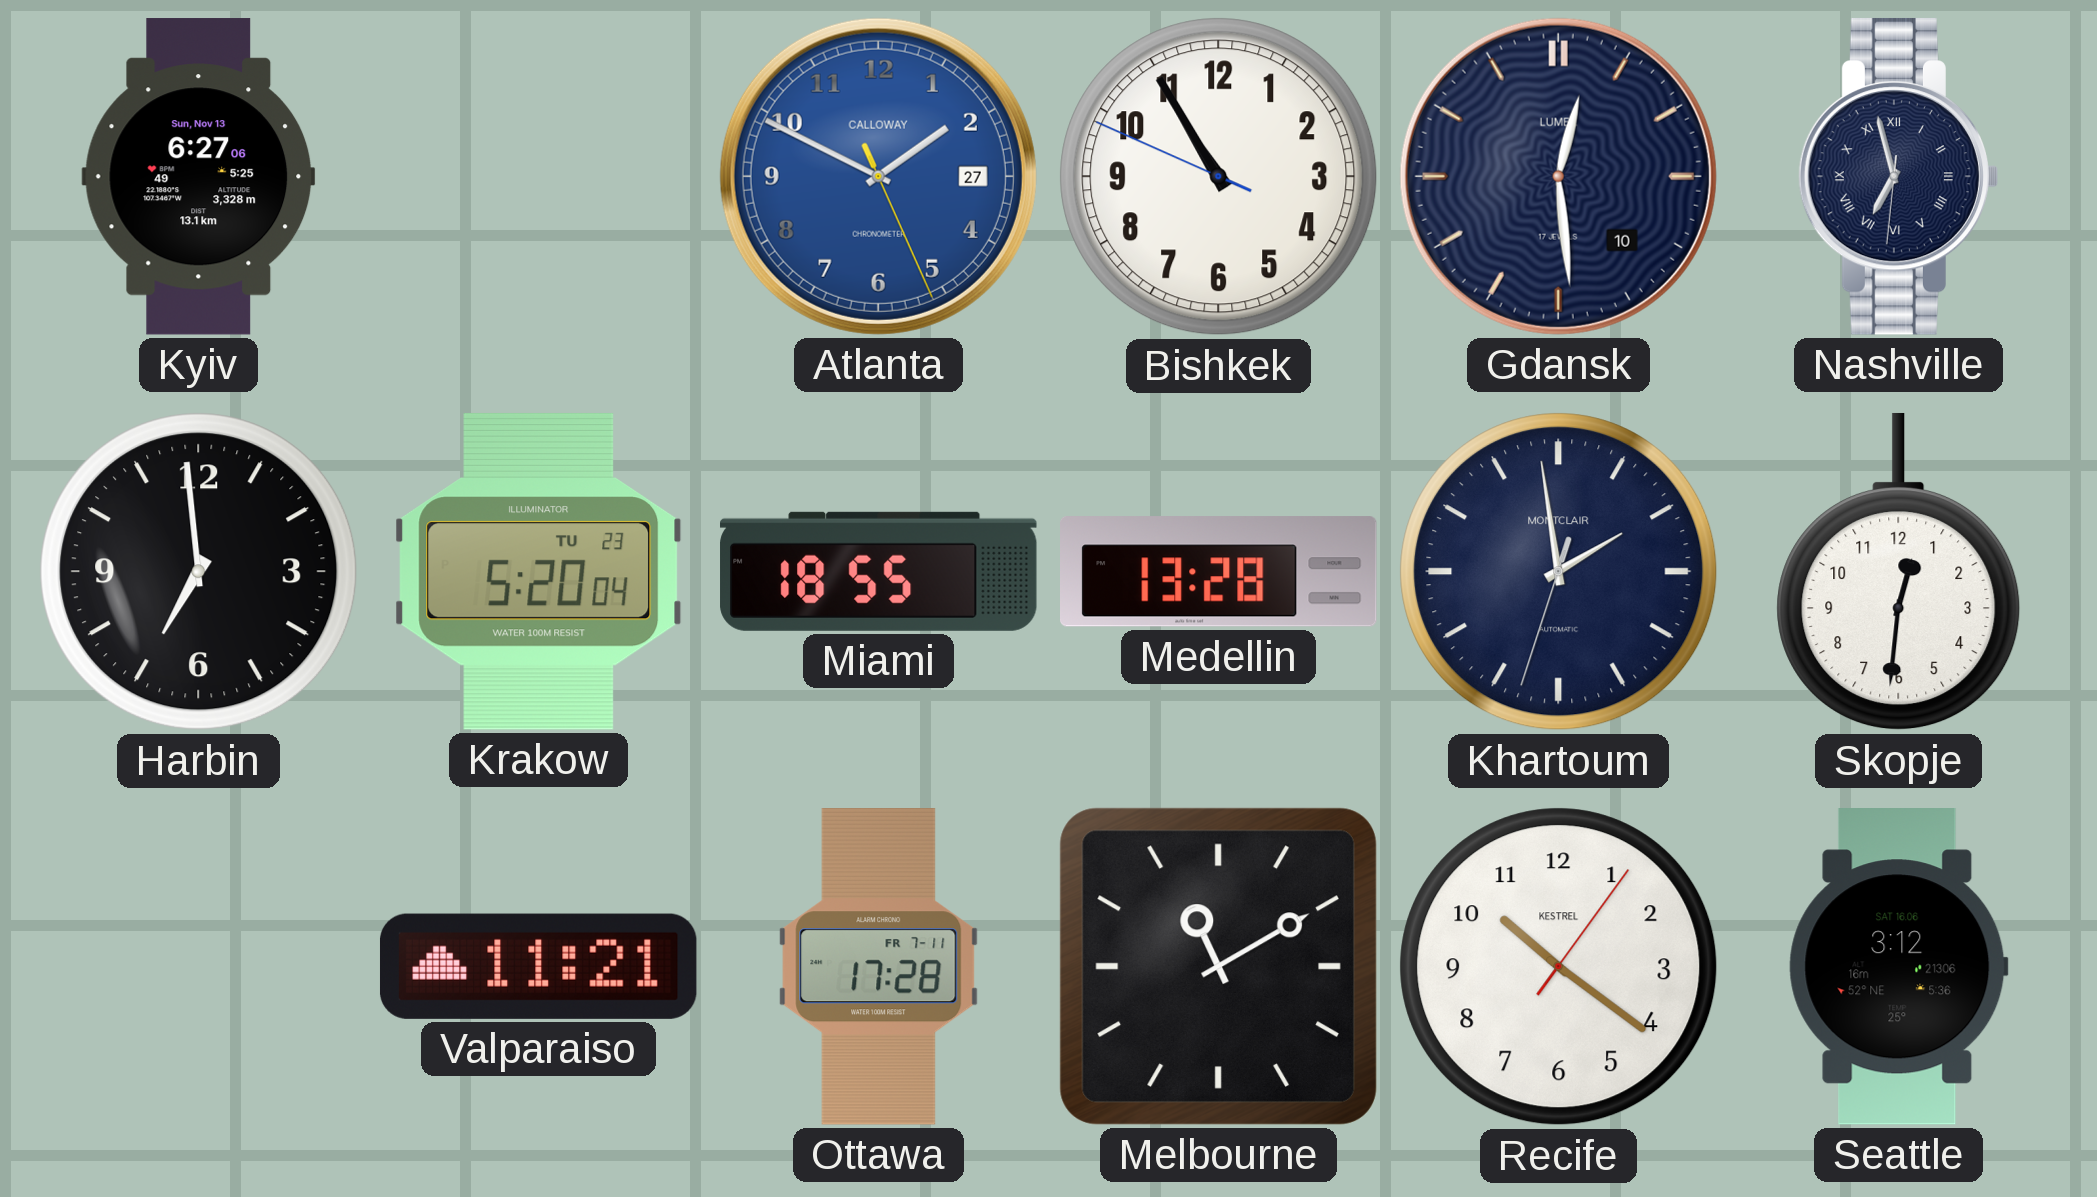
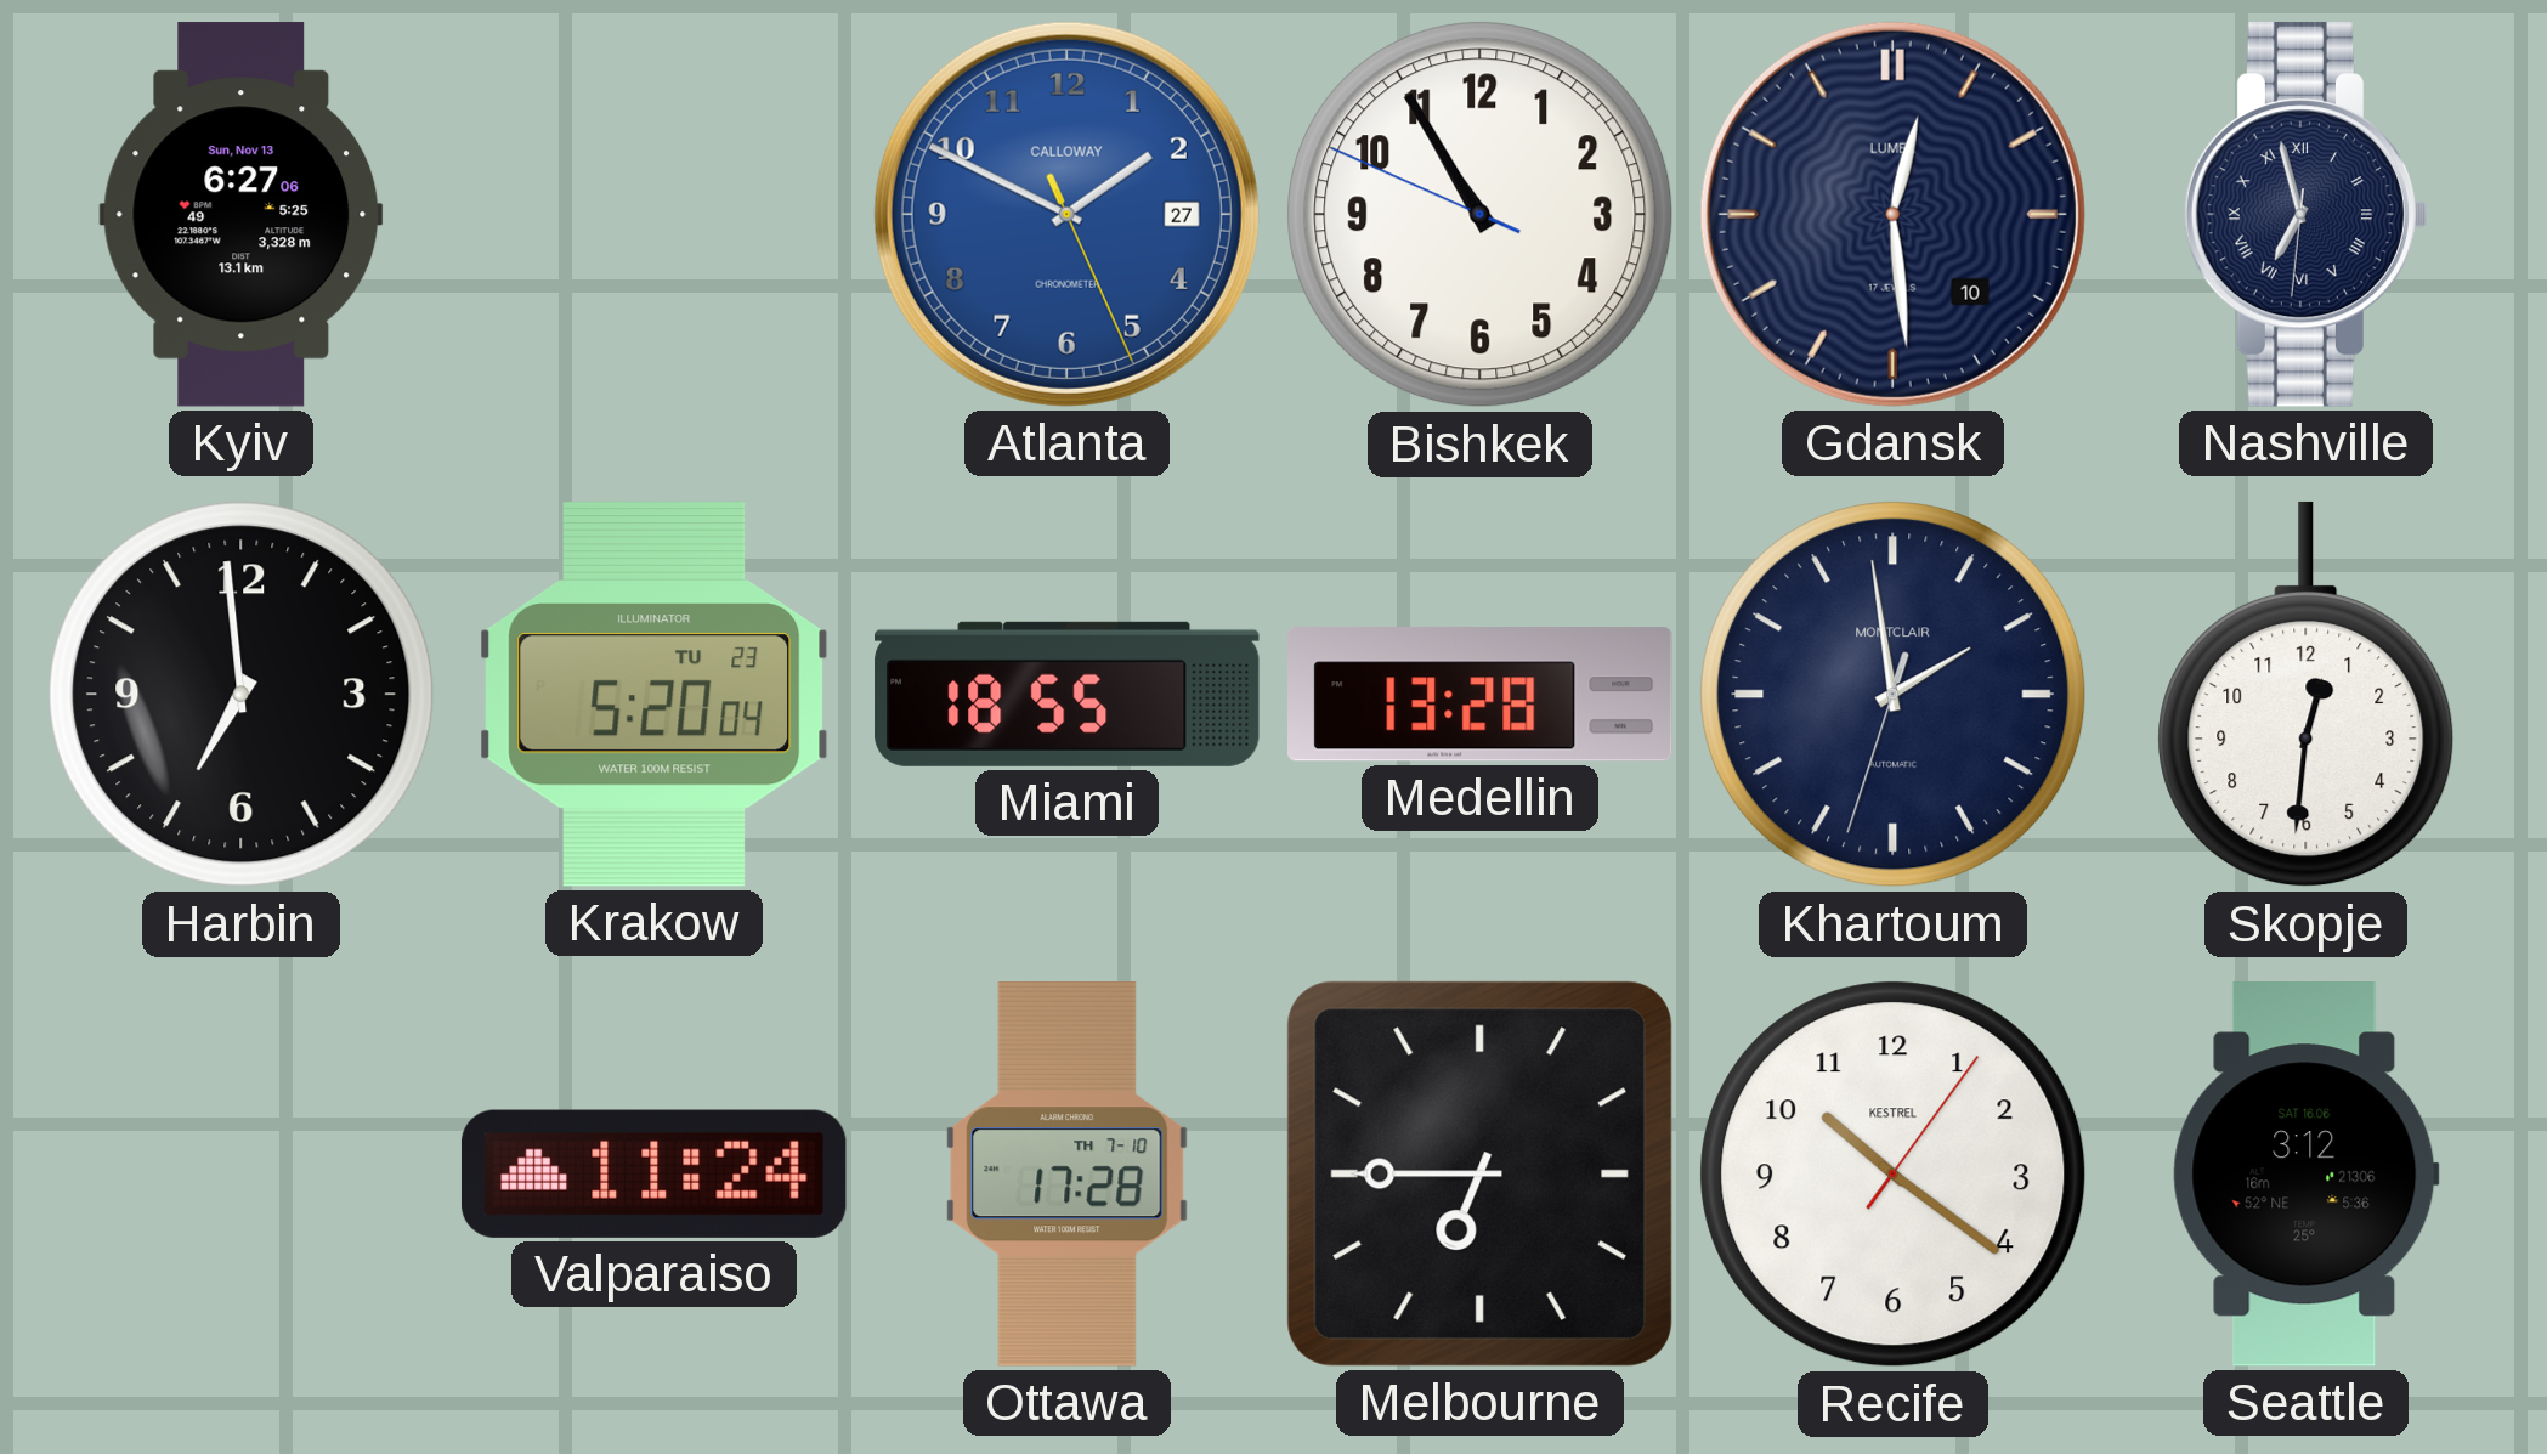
Valparaiso: 11:21 -> 11:24
Ottawa date: FR 7-11 -> TH 7-10
Melbourne: 11:10 -> 6:45
